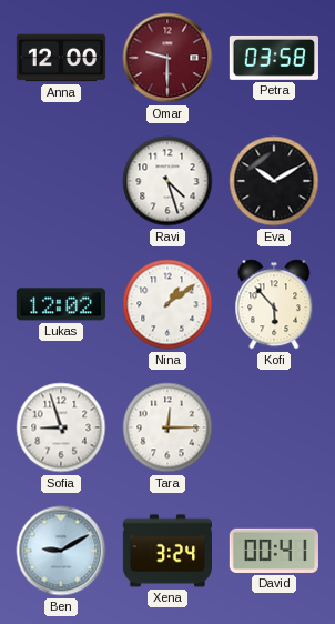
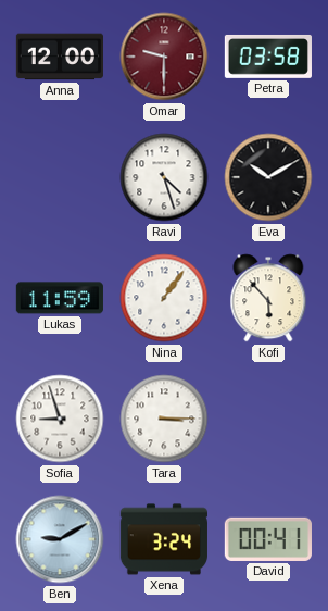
Lukas: 12:02 -> 11:59
Nina: 1:09 -> 1:06
Tara: 12:15 -> 3:15
